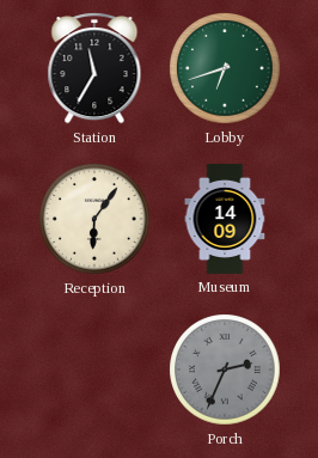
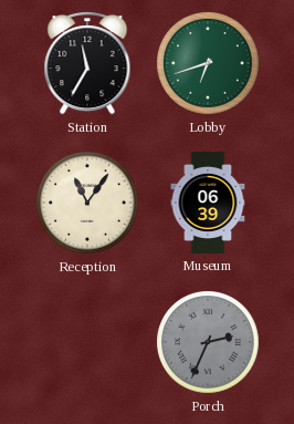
Reception: 6:06 -> 11:06
Museum: 14:09 -> 06:39
